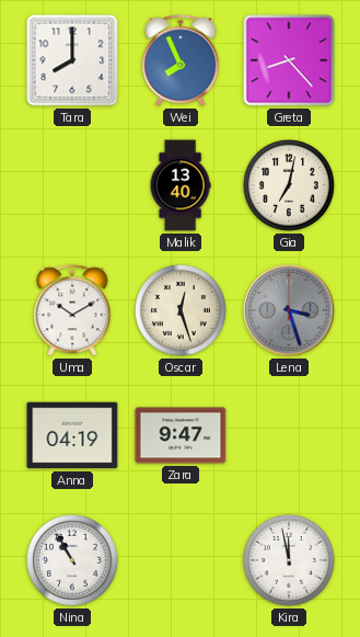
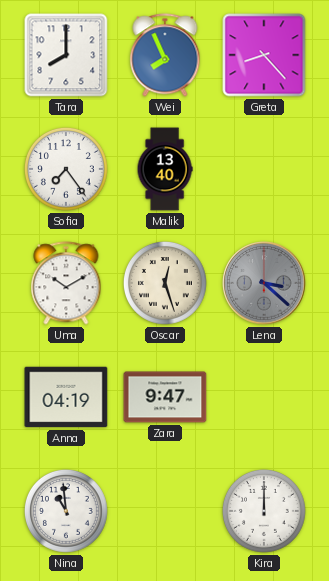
Sofia: none -> 7:24
Gia: 7:02 -> none
Lena: 3:27 -> 3:22
Nina: 10:55 -> 10:59
Kira: 11:58 -> 12:00
